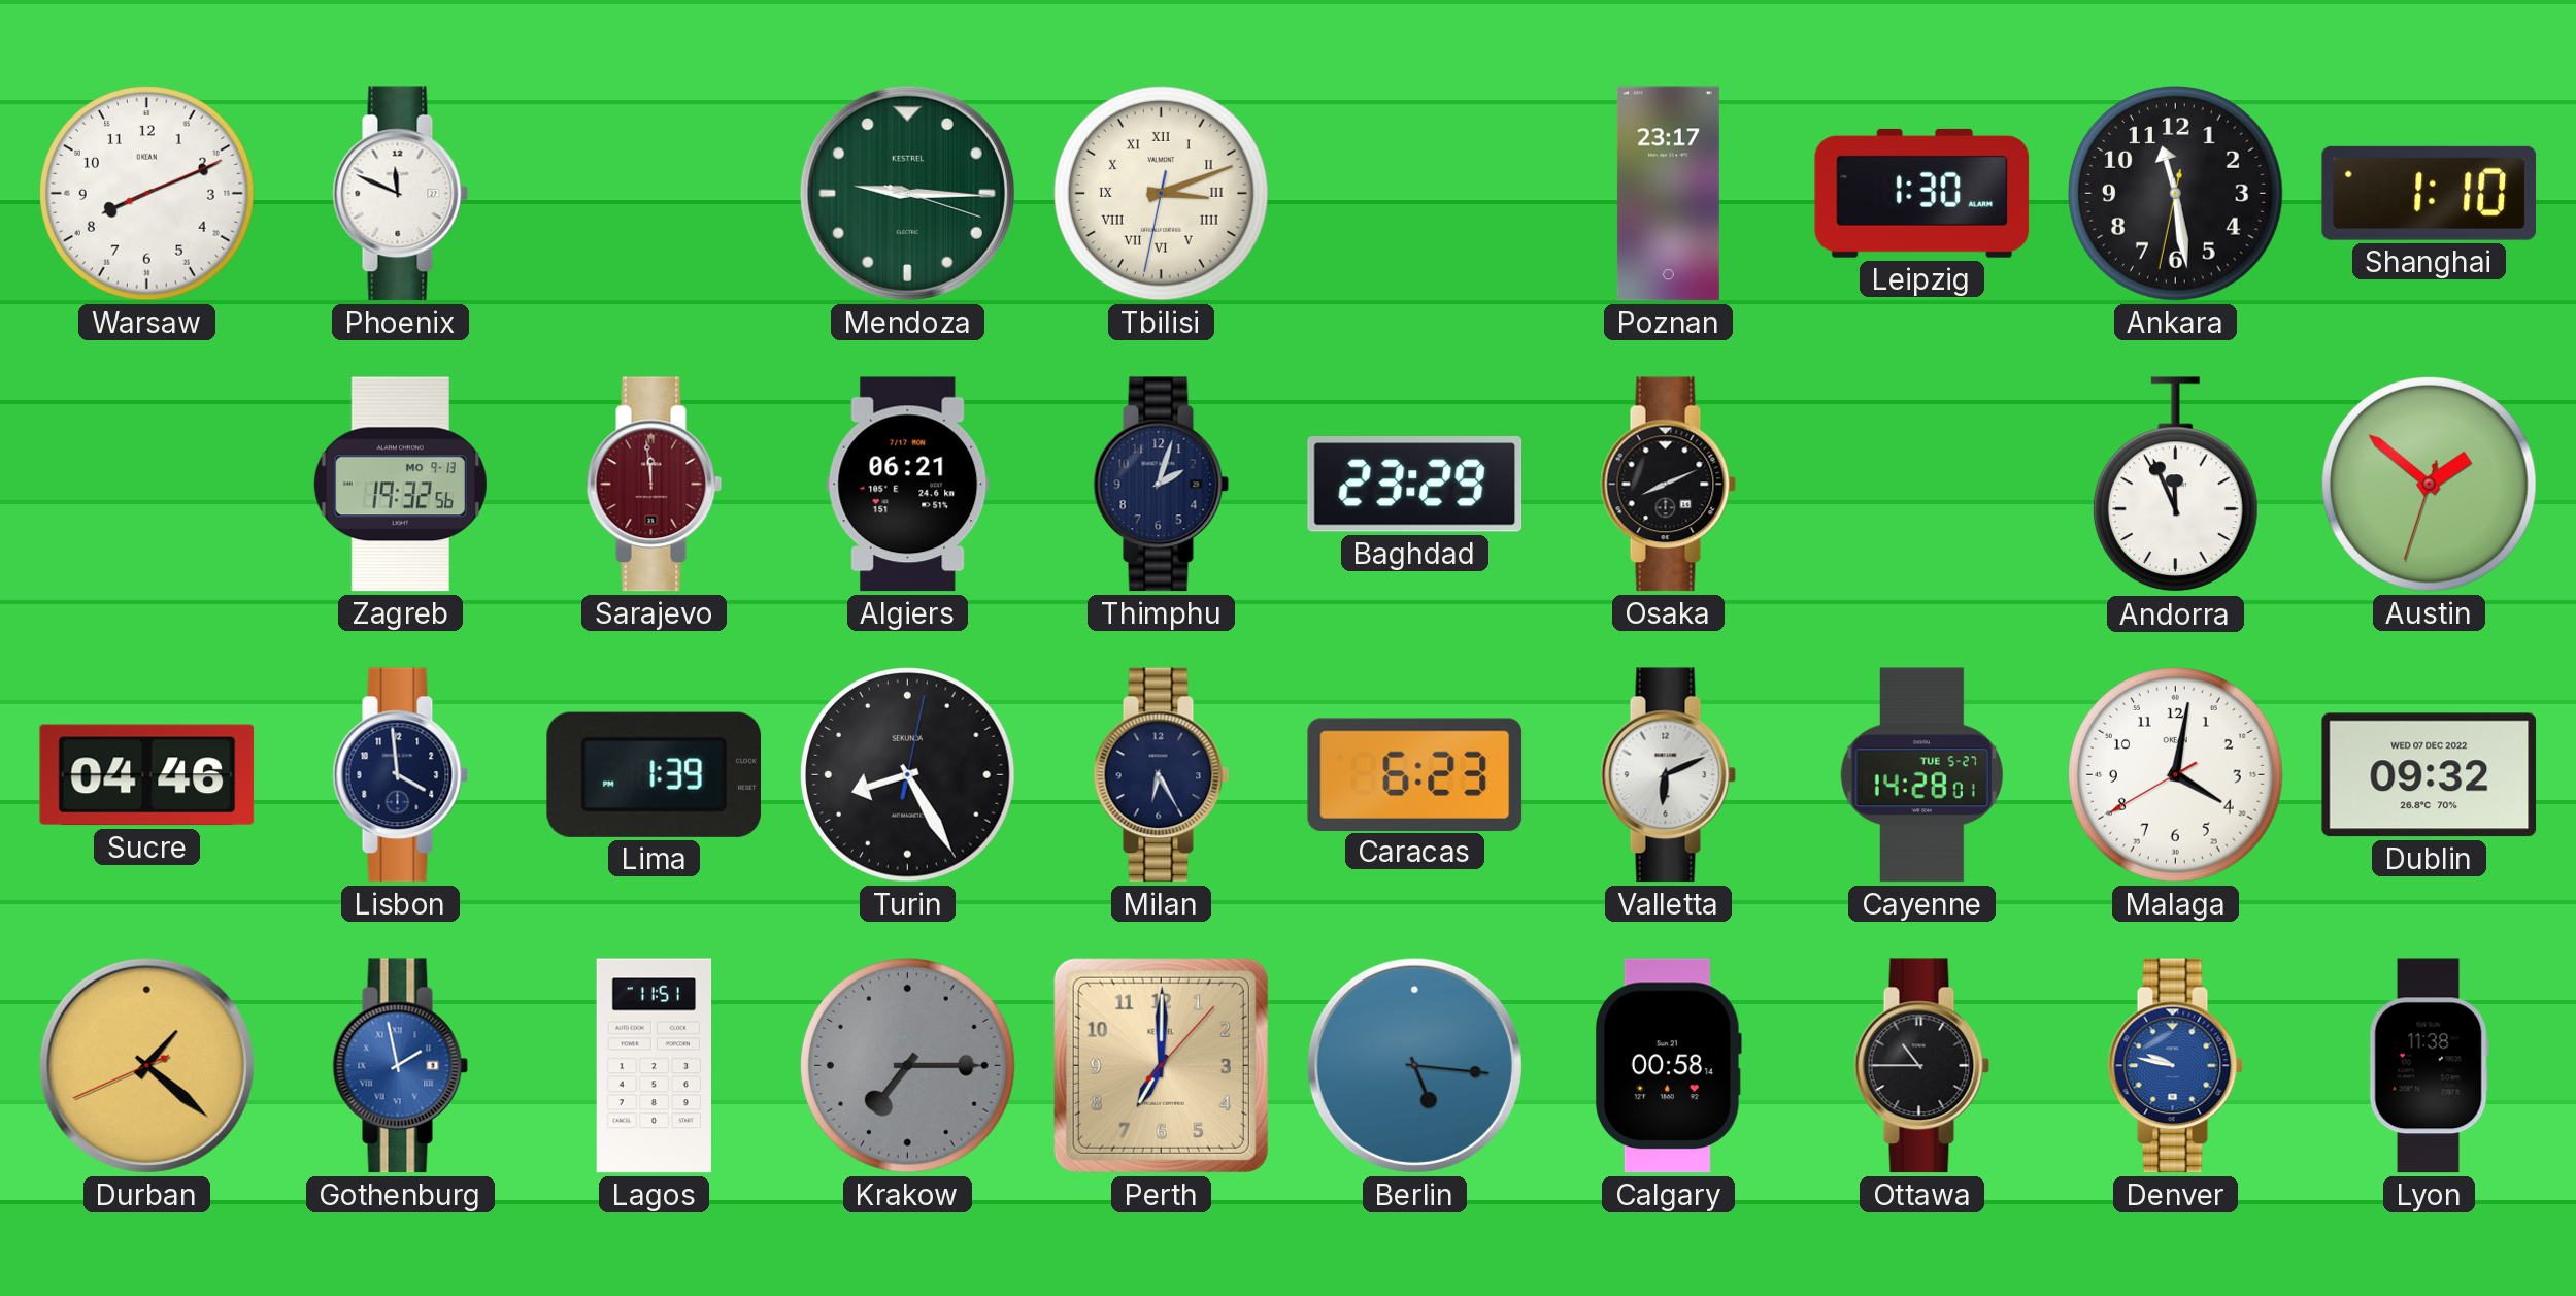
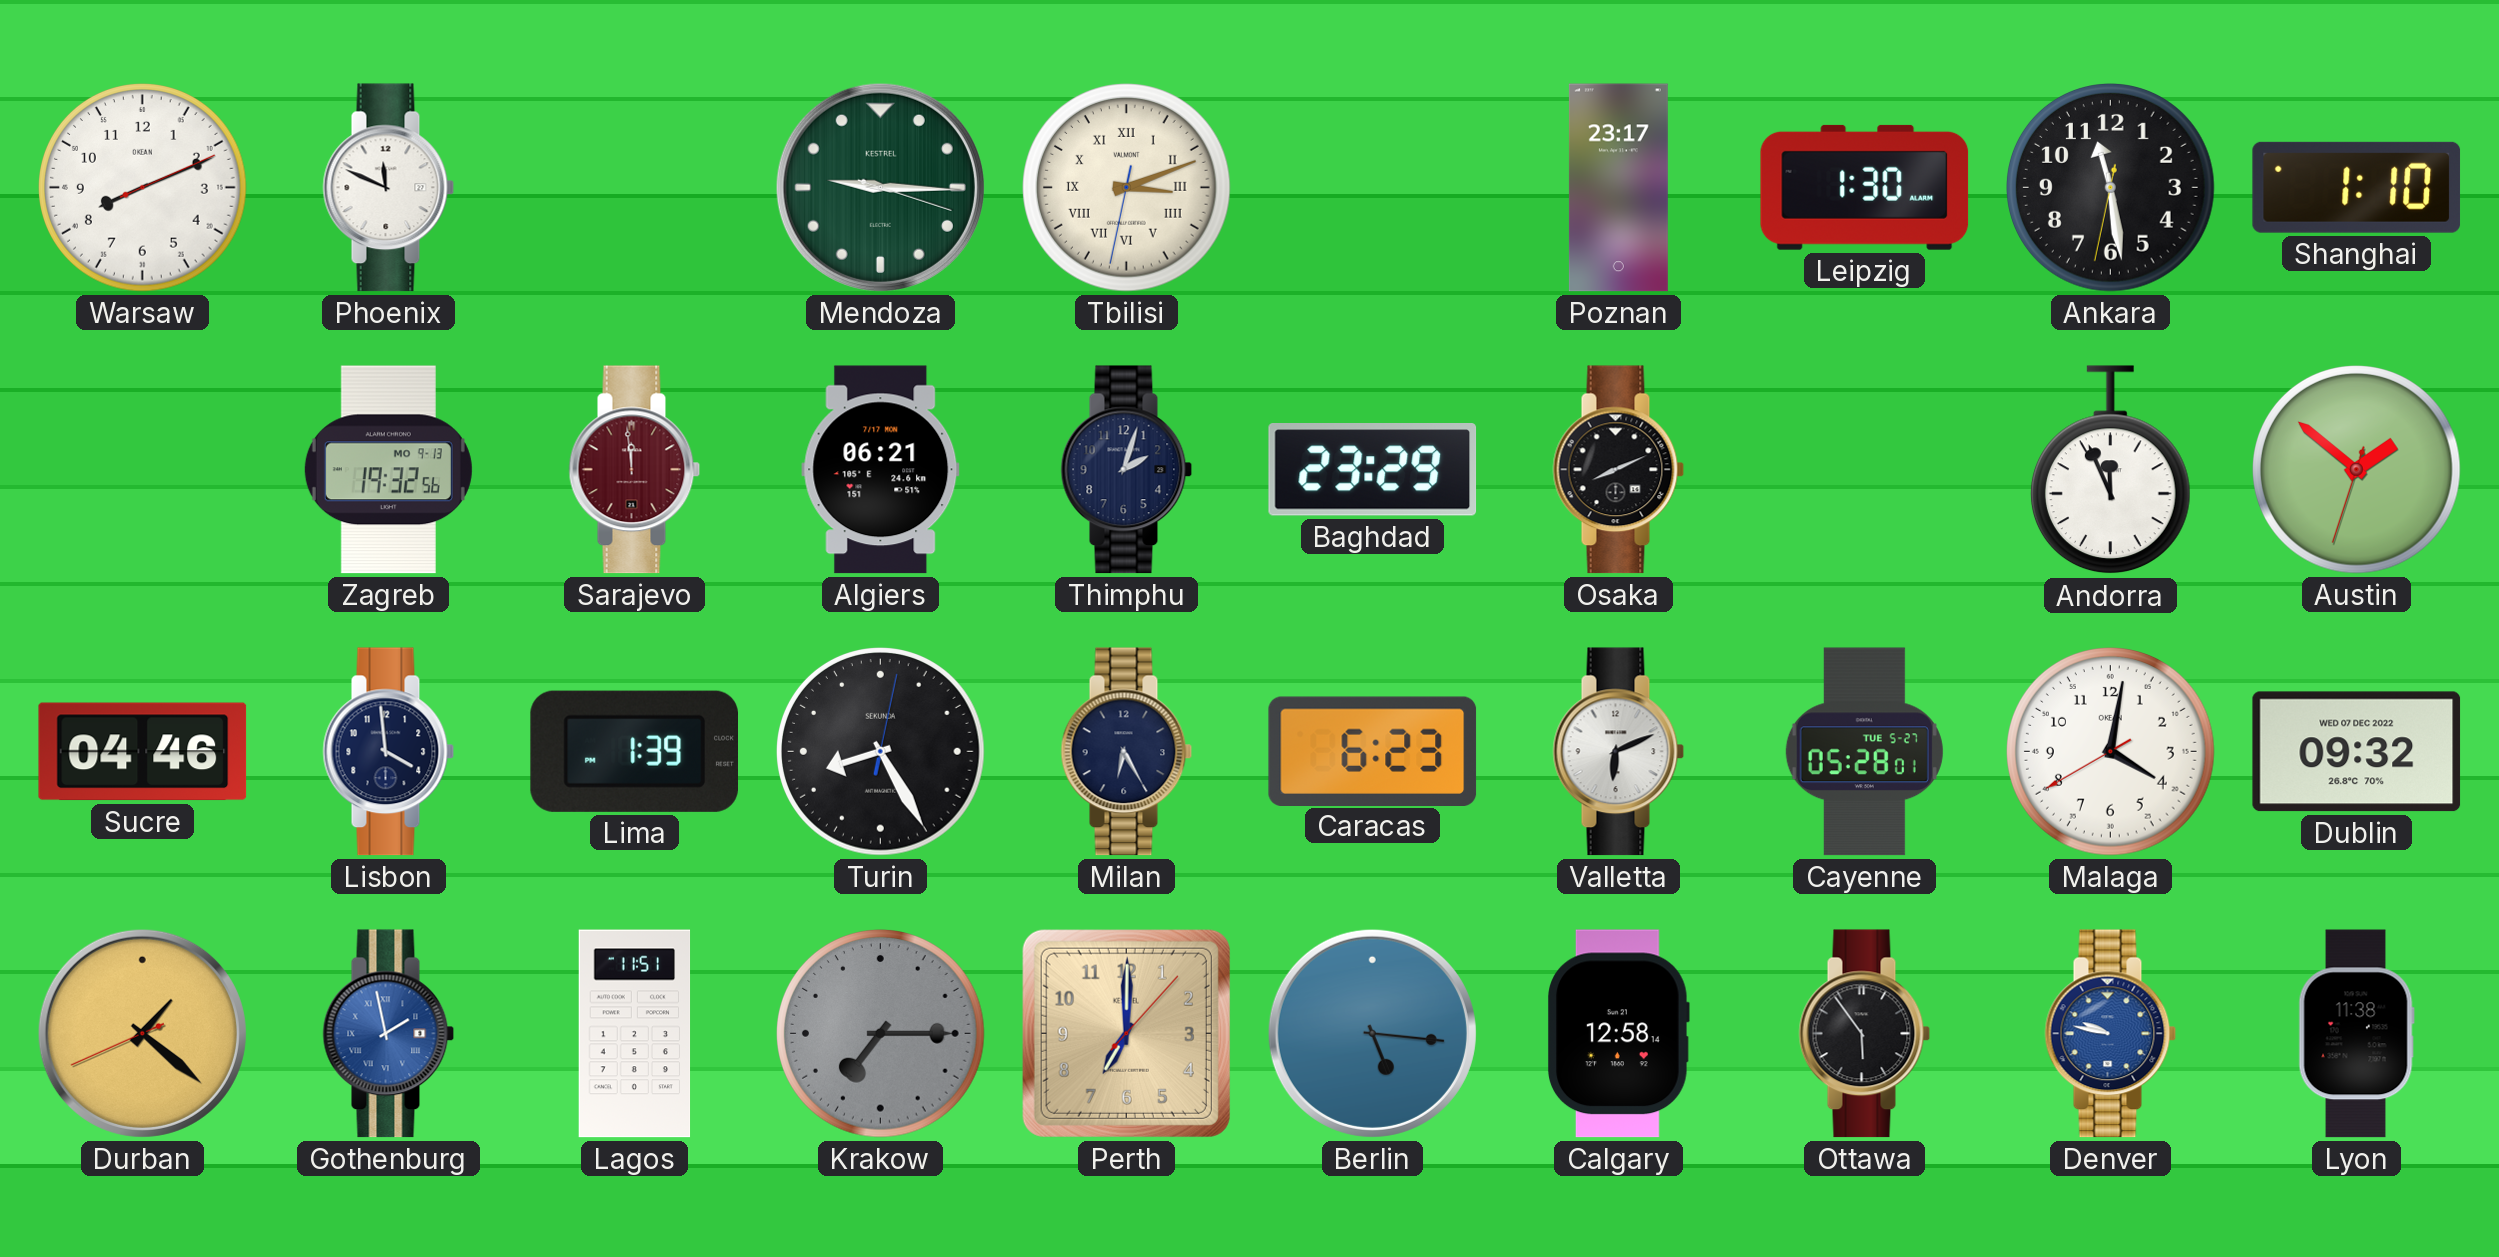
Cayenne: 14:28 -> 05:28
Calgary: 00:58 -> 12:58
Ottawa: 10:45 -> 5:54
